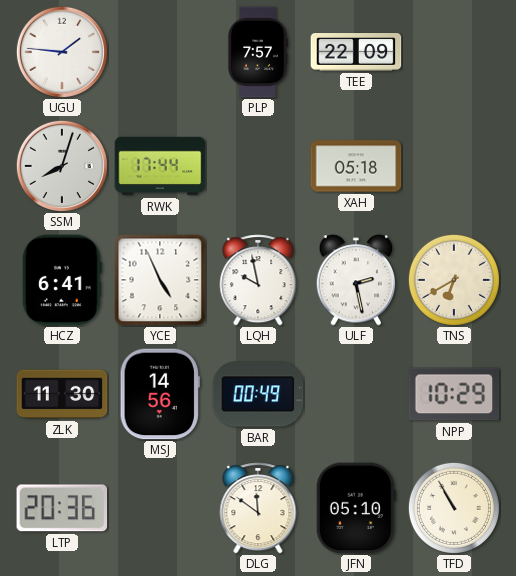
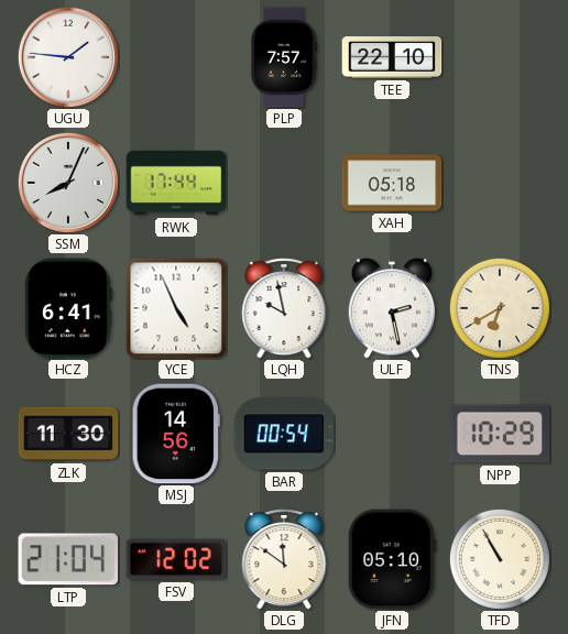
TEE: 22:09 -> 22:10
SSM: 8:03 -> 8:04
BAR: 00:49 -> 00:54
LTP: 20:36 -> 21:04
FSV: none -> 12:02
